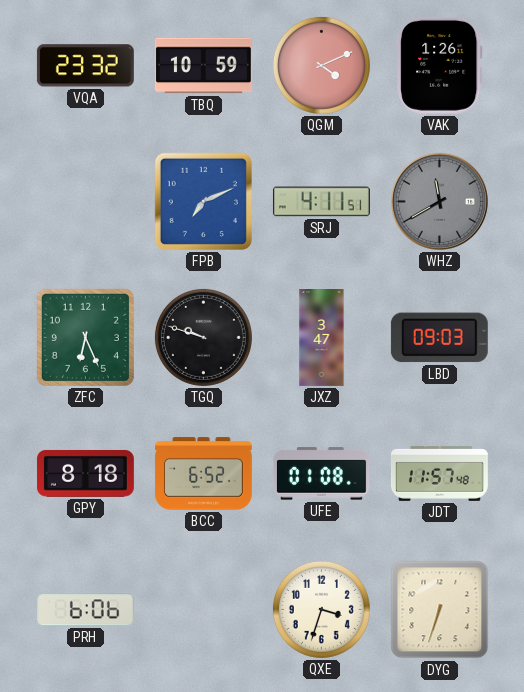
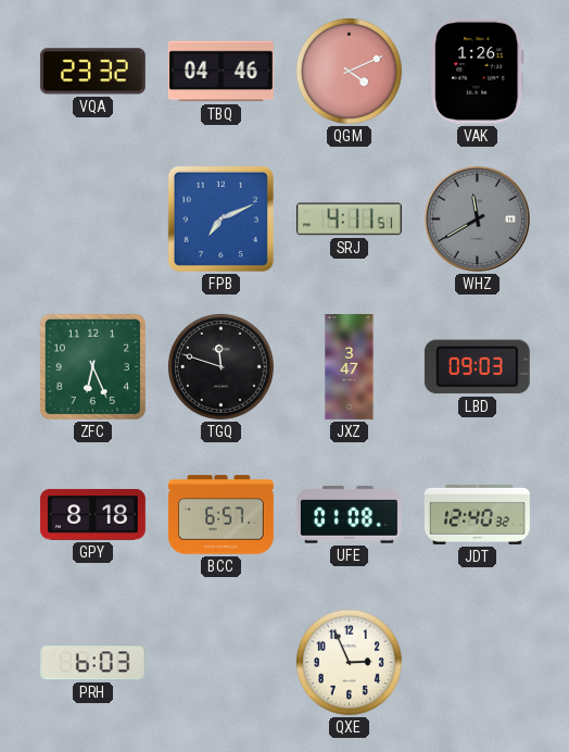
TBQ: 10:59 -> 04:46
TGQ: 9:48 -> 11:48
BCC: 6:52 -> 6:57
JDT: 11:57 -> 12:40
PRH: 6:06 -> 6:03
QXE: 3:33 -> 2:56
DYG: 6:33 -> none
